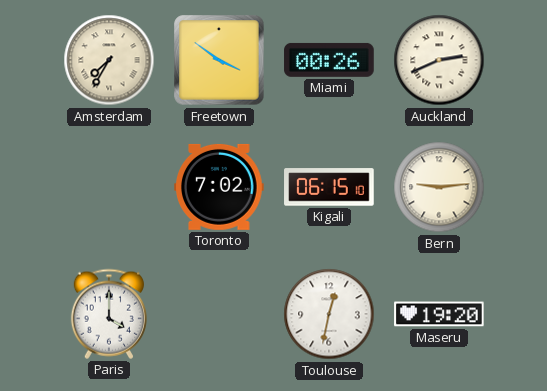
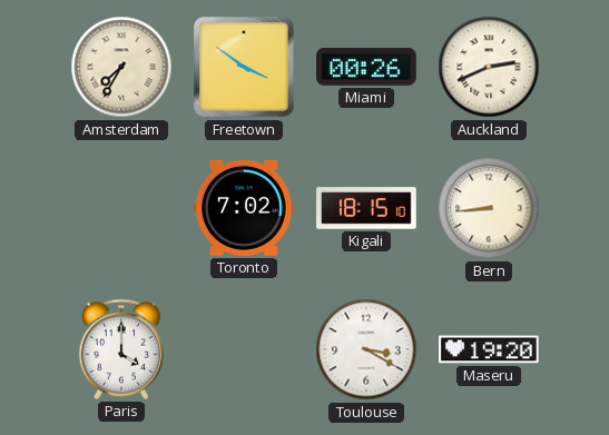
Kigali: 06:15 -> 18:15
Bern: 9:14 -> 8:44
Toulouse: 12:32 -> 3:20
